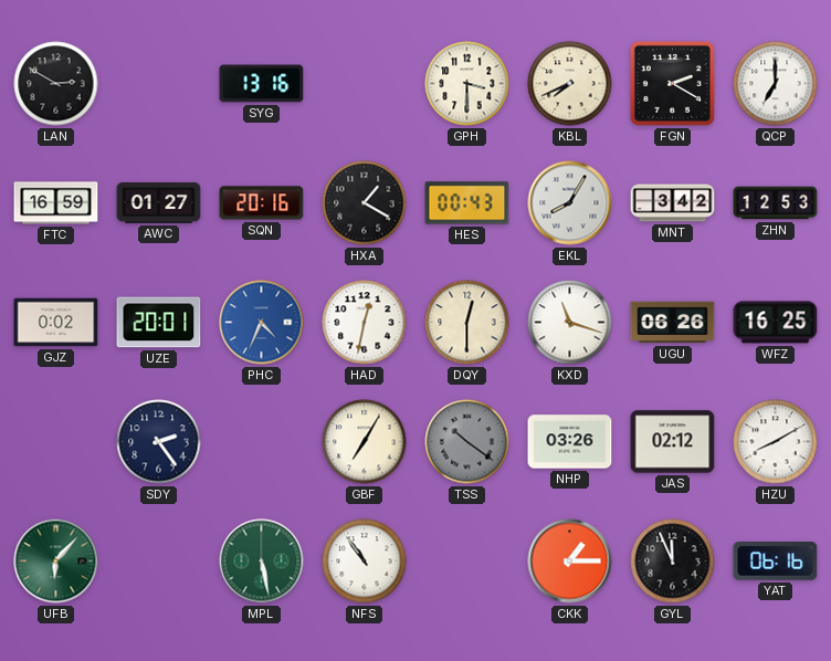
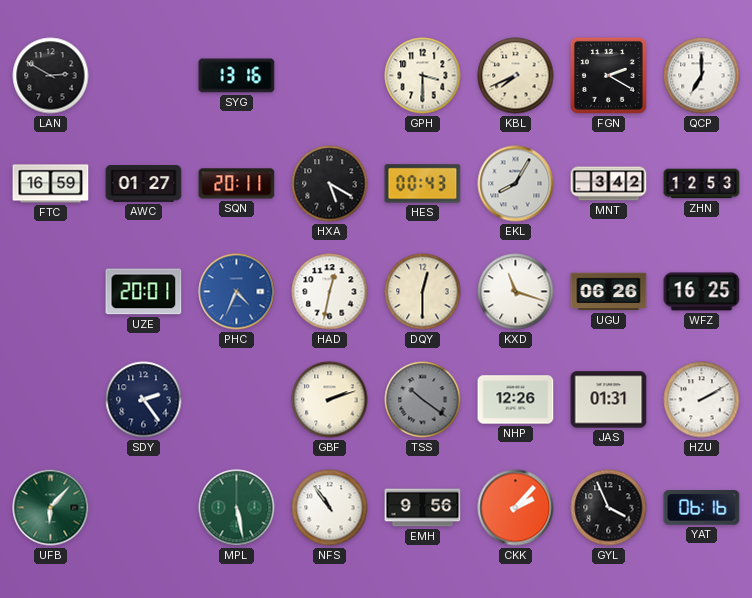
SQN: 20:16 -> 20:11
HXA: 1:20 -> 5:20
GJZ: 0:02 -> none
GBF: 7:05 -> 2:12
NHP: 03:26 -> 12:26
JAS: 02:12 -> 01:31
HZU: 8:10 -> 2:10
EMH: none -> 9:56
CKK: 1:15 -> 2:07
GYL: 11:56 -> 3:56
